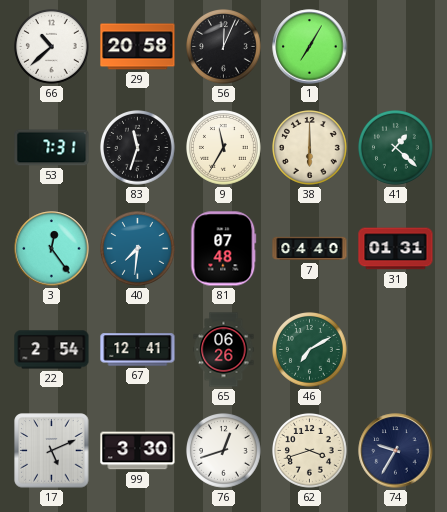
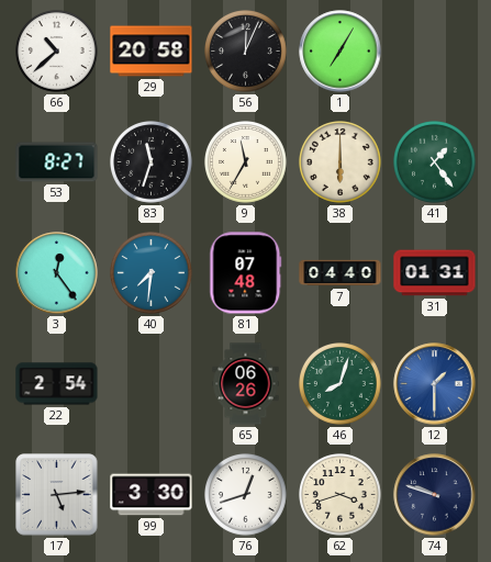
53: 7:31 -> 8:27
41: 1:22 -> 1:24
67: 12:41 -> none
46: 7:10 -> 8:03
12: none -> 1:30
17: 5:11 -> 5:14
74: 9:35 -> 9:48
